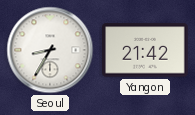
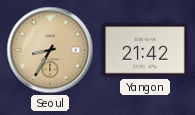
Seoul dial: white -> champagne
